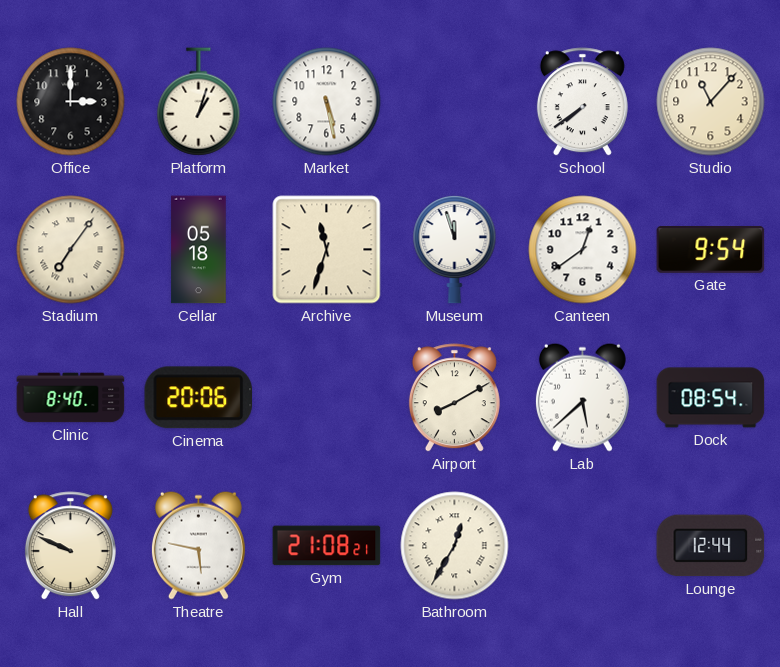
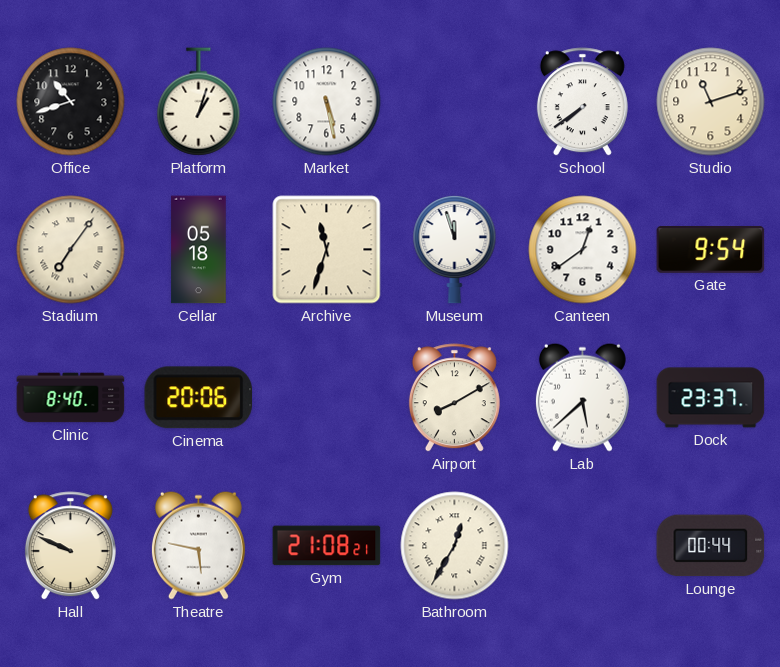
Office: 3:00 -> 10:42
Studio: 11:07 -> 11:12
Dock: 08:54 -> 23:37
Lounge: 12:44 -> 00:44
